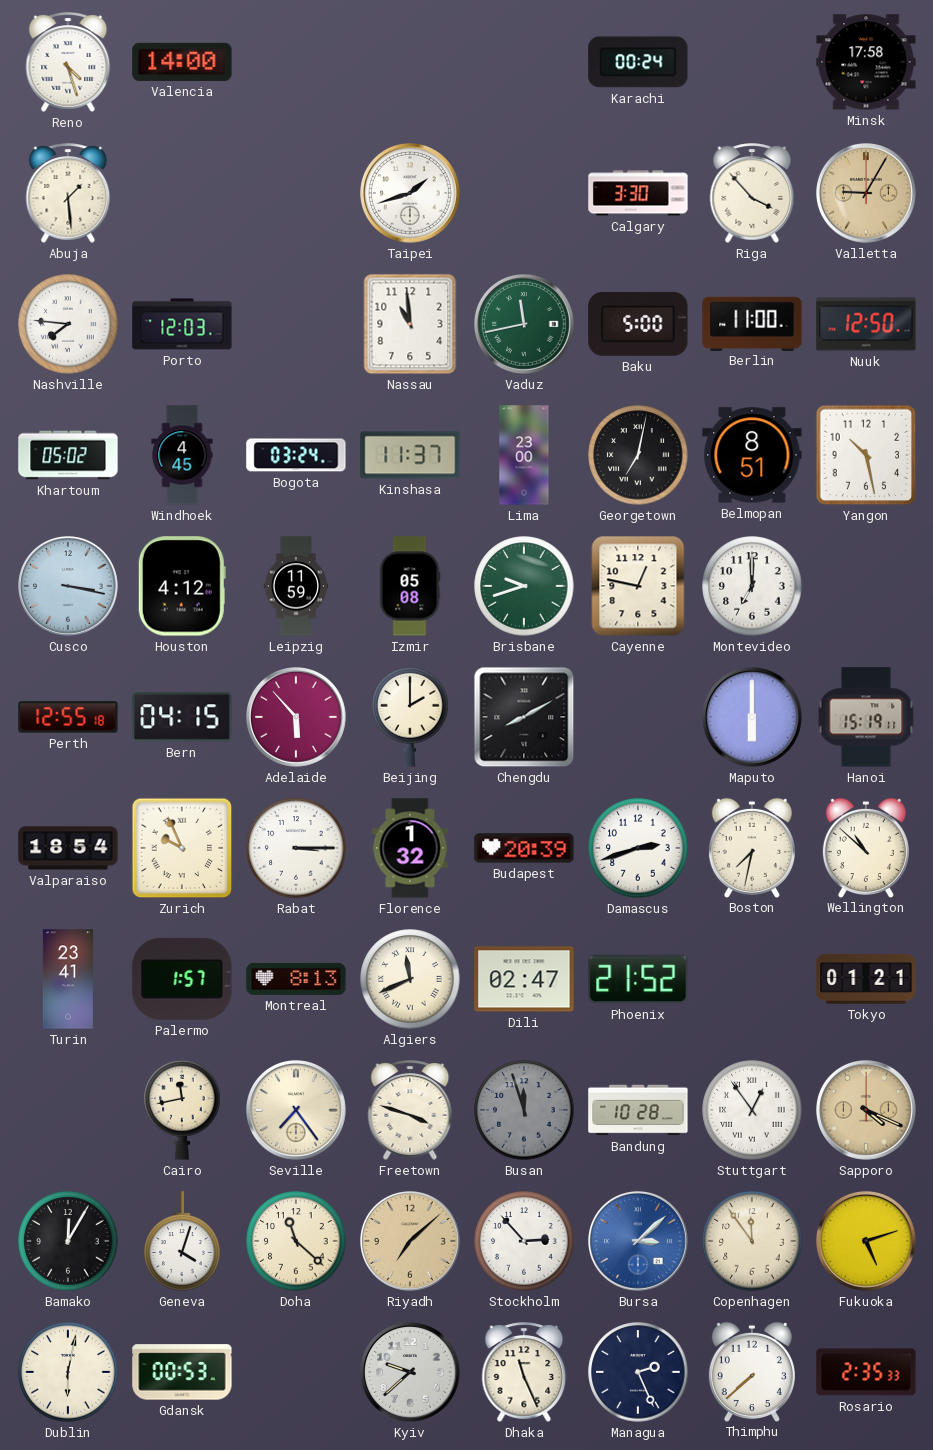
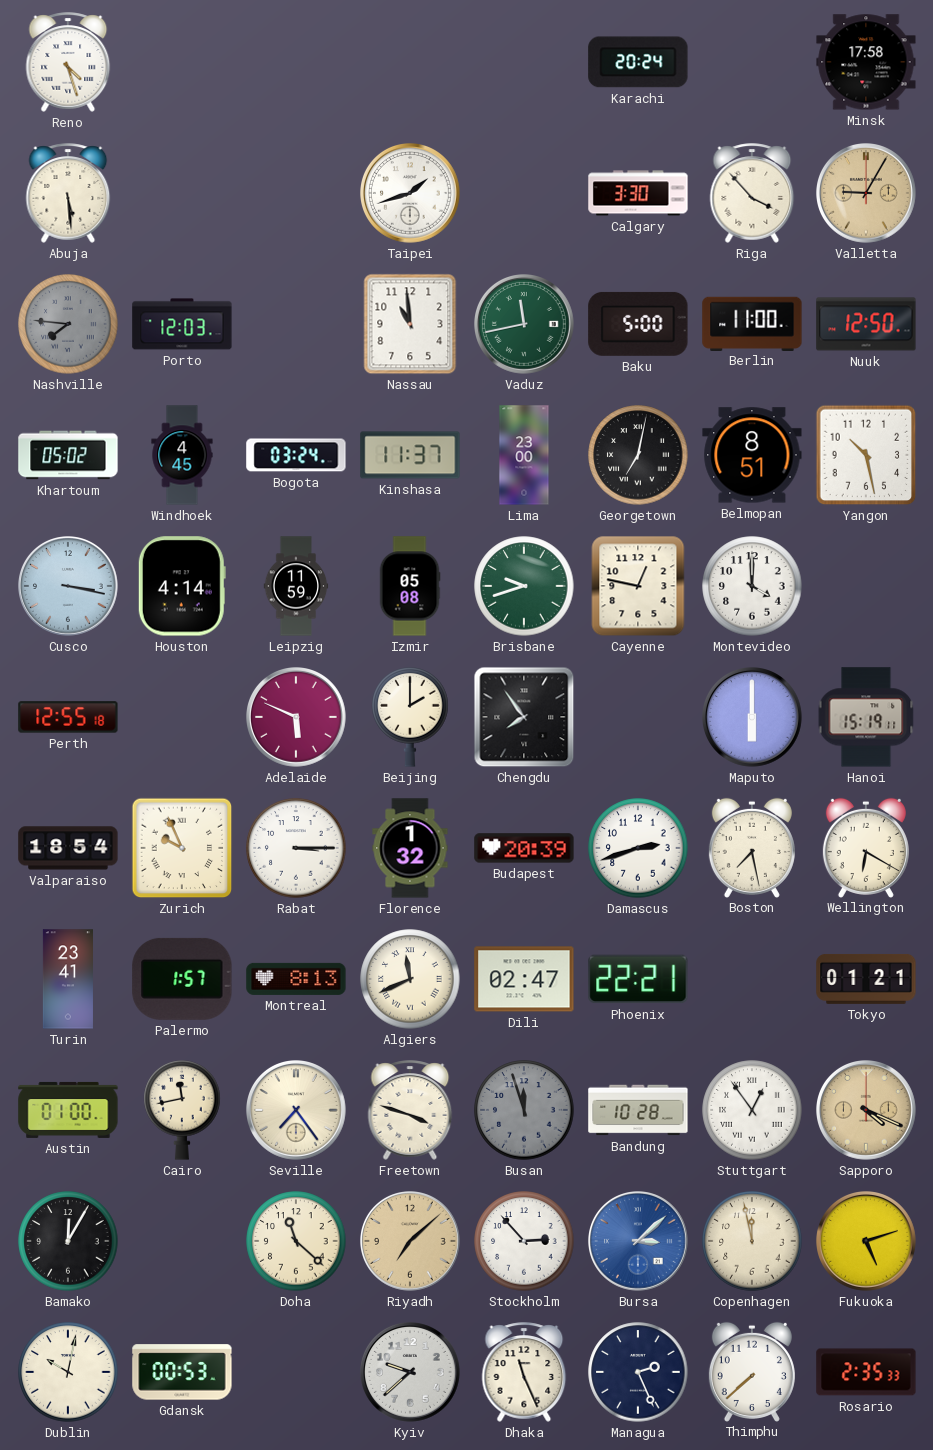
Valencia: 14:00 -> none
Karachi: 00:24 -> 20:24
Abuja: 1:29 -> 5:29
Nashville dial: white -> grey
Houston: 4:12 -> 4:14
Montevideo: 7:00 -> 4:00
Bern: 04:15 -> none
Adelaide: 5:53 -> 5:49
Chengdu: 8:10 -> 7:54
Boston: 7:32 -> 7:28
Wellington: 10:52 -> 6:20
Phoenix: 21:52 -> 22:21
Austin: none -> 01:00
Geneva: 4:03 -> none
Copenhagen: 11:54 -> 11:58
Dublin: 6:02 -> 10:02
